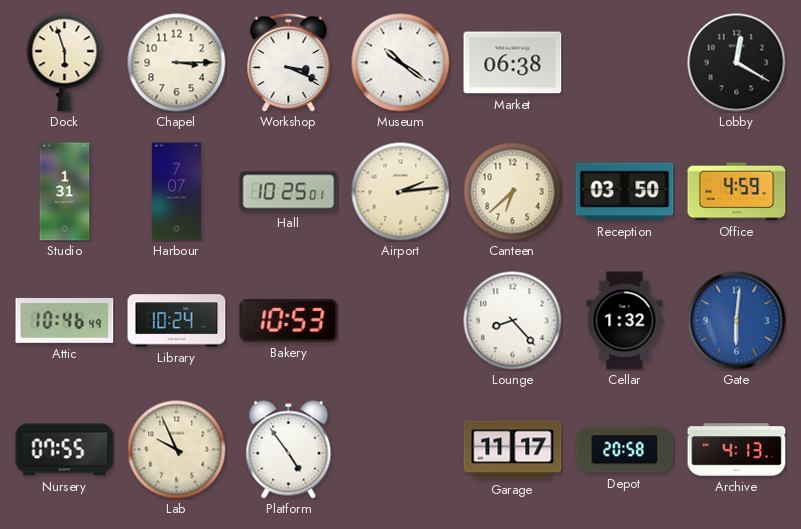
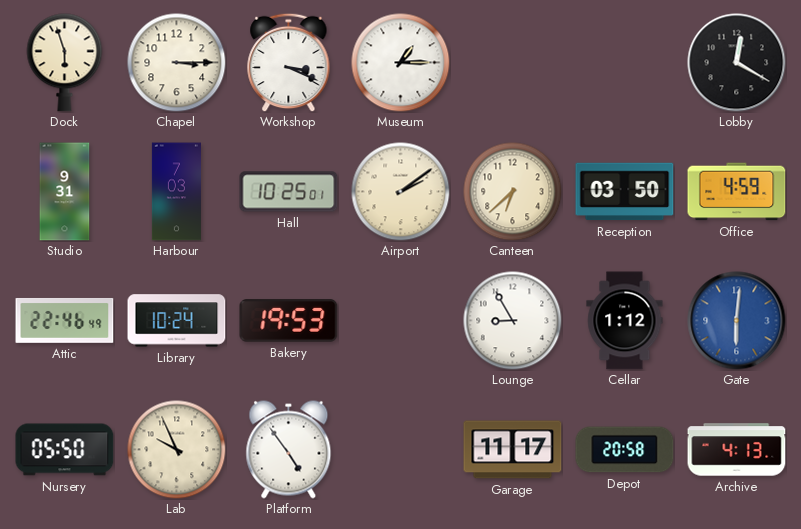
Museum: 10:21 -> 1:15
Market: 06:38 -> none
Studio: 1:31 -> 9:31
Harbour: 7:07 -> 7:03
Airport: 2:14 -> 2:09
Attic: 10:46 -> 22:46
Bakery: 10:53 -> 19:53
Lounge: 8:23 -> 8:55
Cellar: 1:32 -> 1:12
Nursery: 07:55 -> 05:50
